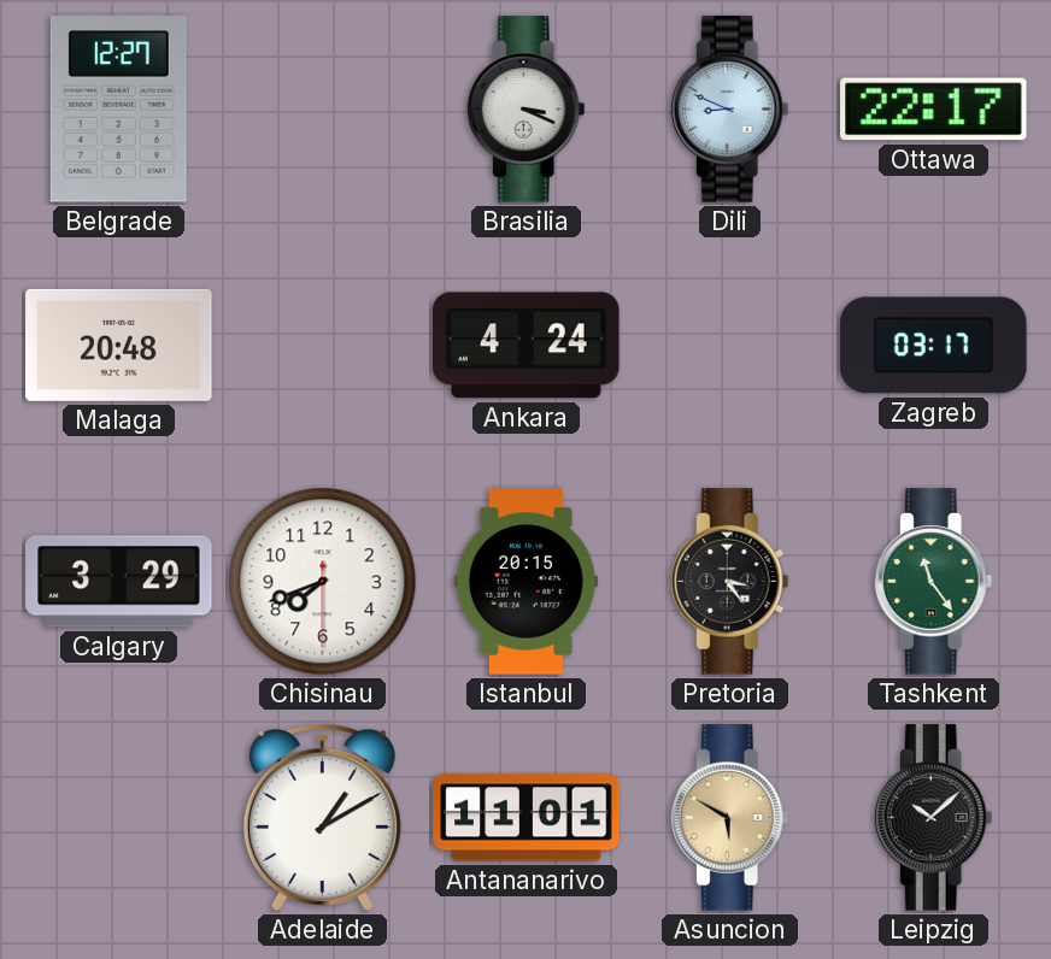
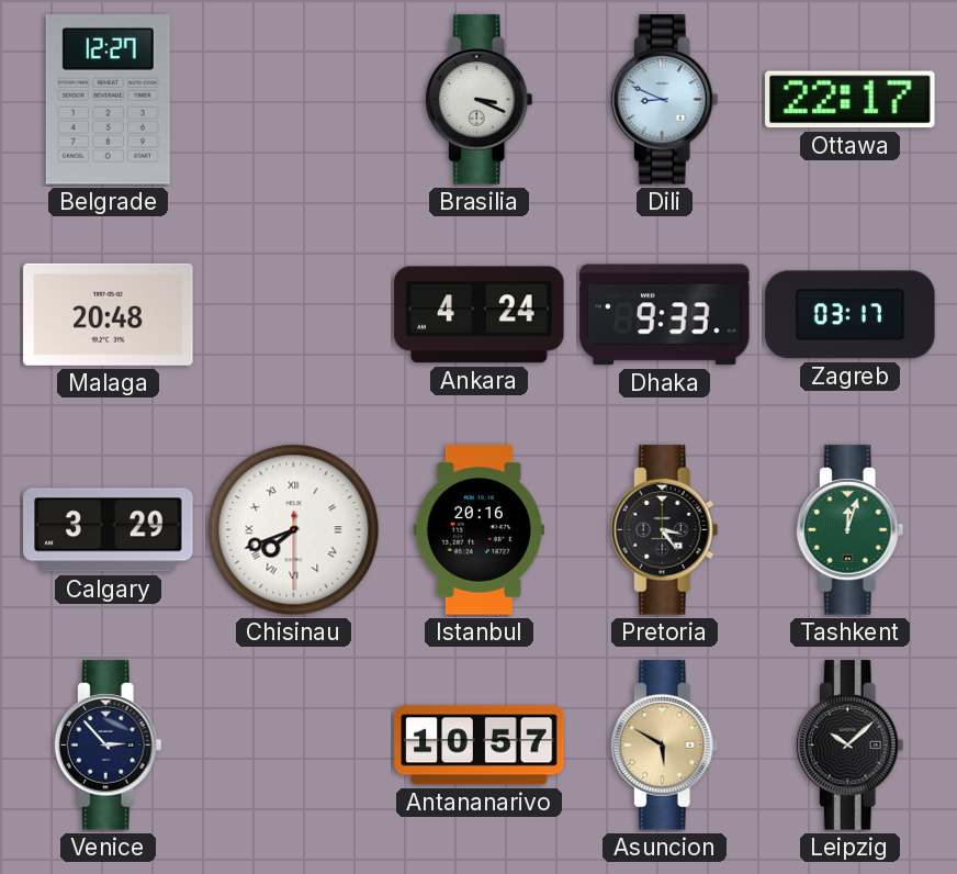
Dhaka: none -> 9:33
Chisinau numerals: Arabic -> Roman
Istanbul: 20:15 -> 20:16
Tashkent: 11:24 -> 12:03
Venice: none -> 2:53
Adelaide: 1:10 -> none
Antananarivo: 11:01 -> 10:57
